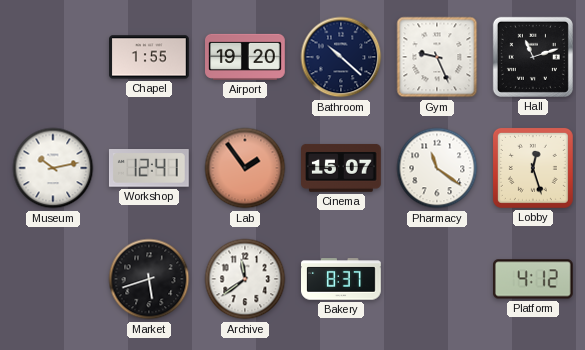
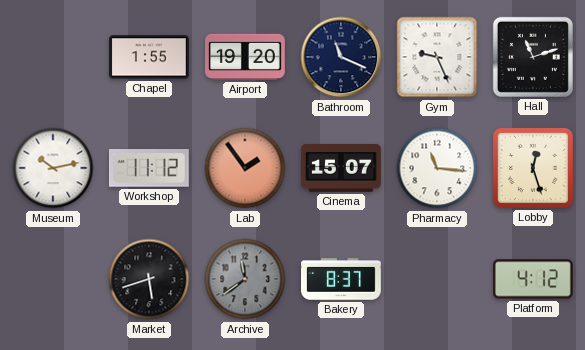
Bathroom: 10:22 -> 11:19
Workshop: 12:41 -> 11:12
Pharmacy: 11:21 -> 11:16
Archive dial: white -> grey
